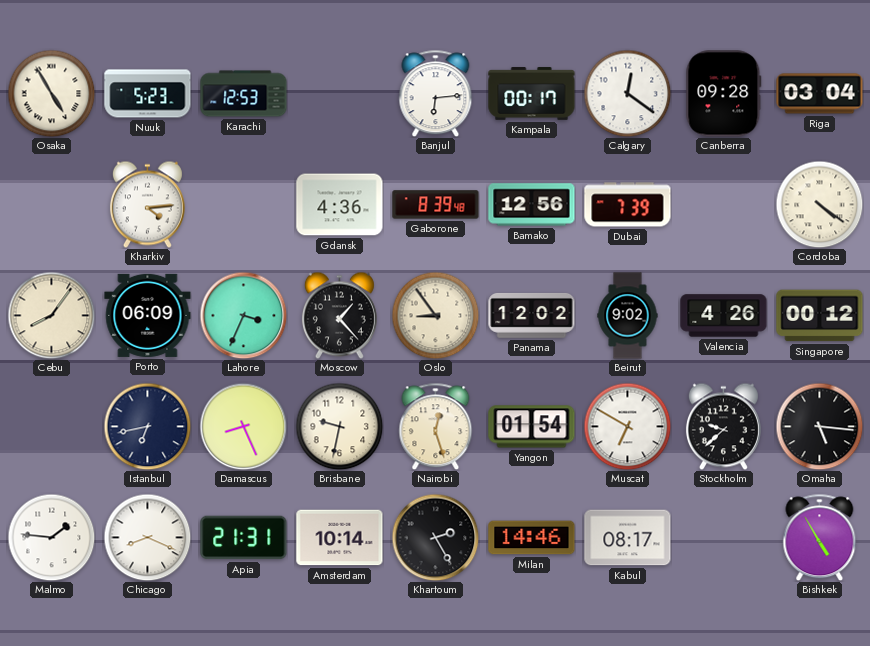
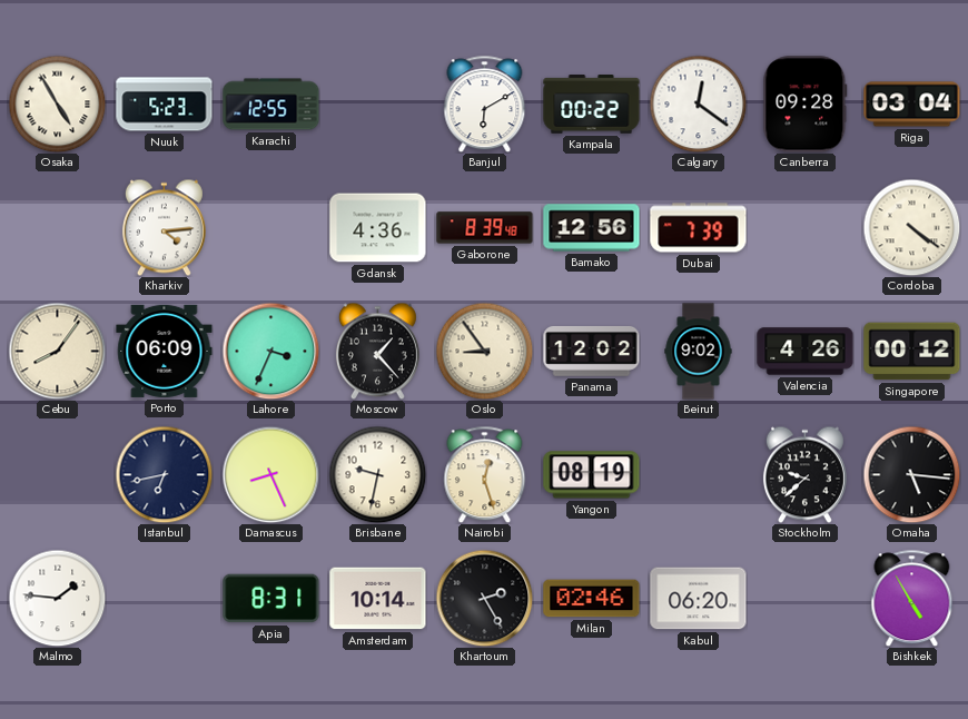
Karachi: 12:53 -> 12:55
Banjul: 6:14 -> 6:10
Kampala: 00:17 -> 00:22
Yangon: 01:54 -> 08:19
Muscat: 6:50 -> none
Chicago: 8:19 -> none
Apia: 21:31 -> 8:31
Milan: 14:46 -> 02:46
Kabul: 08:17 -> 06:20
